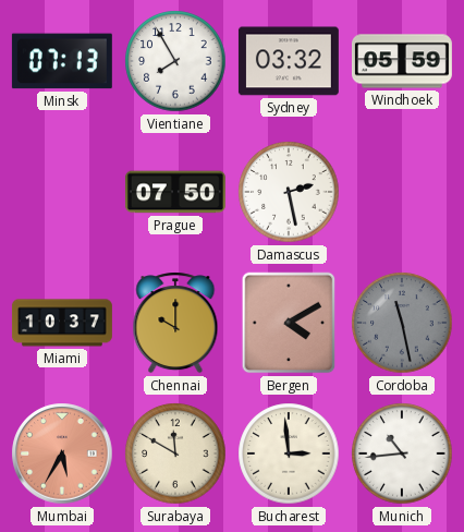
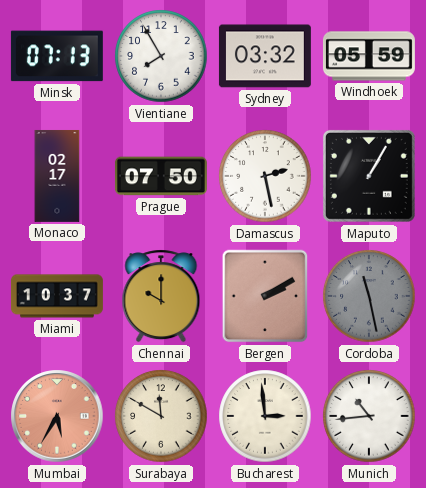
Monaco: none -> 02:17
Maputo: none -> 1:05
Bergen: 4:10 -> 2:10
